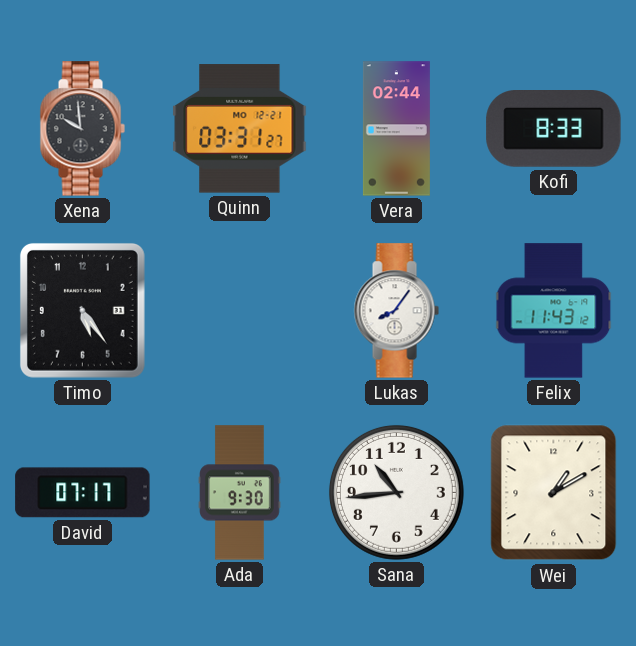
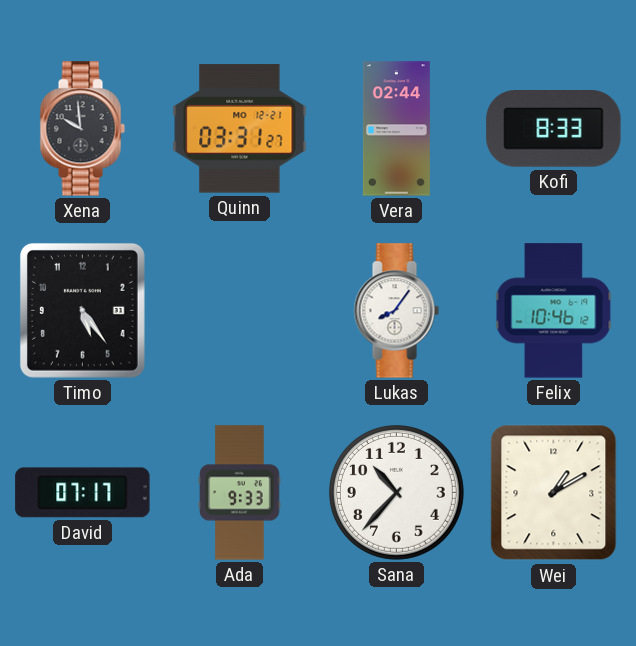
Felix: 11:43 -> 10:46
Ada: 9:30 -> 9:33
Sana: 10:44 -> 10:37
